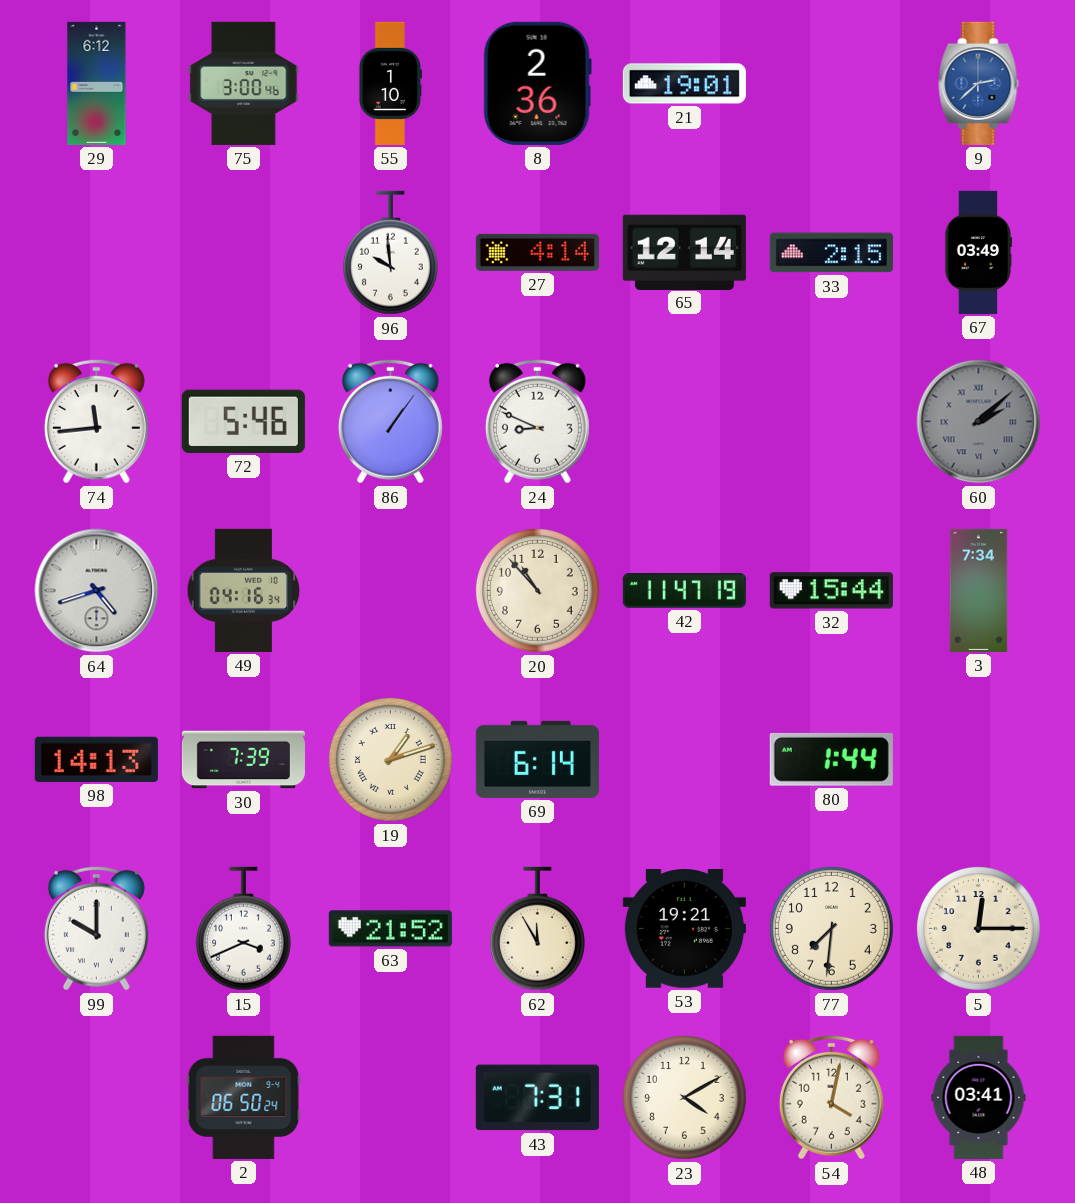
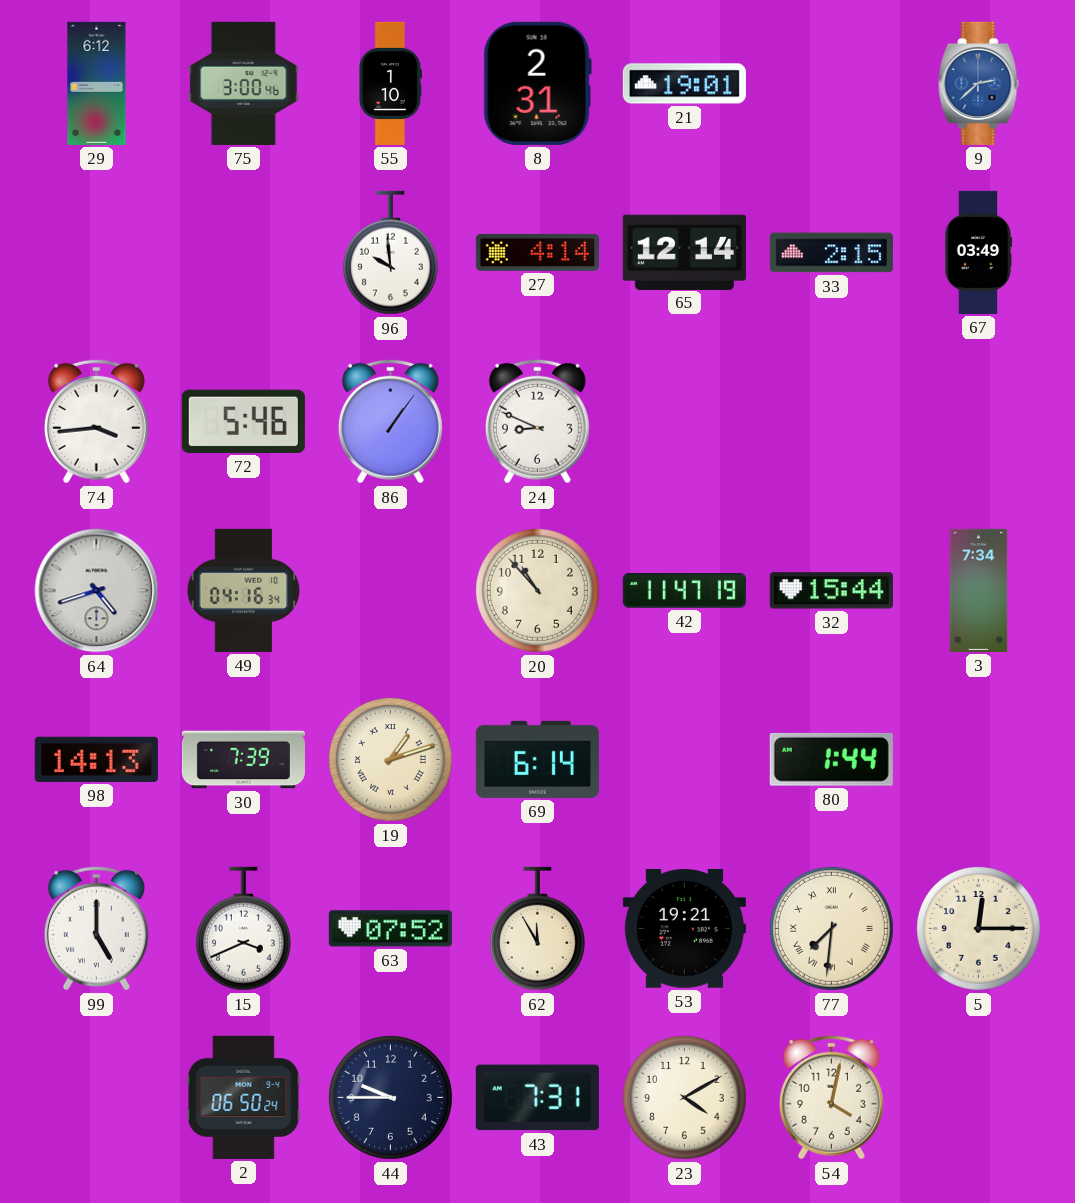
8: 2:36 -> 2:31
74: 11:44 -> 3:44
60: 2:08 -> none
99: 10:00 -> 5:00
63: 21:52 -> 07:52
77 numerals: Arabic -> Roman
44: none -> 9:45
48: 03:41 -> none
